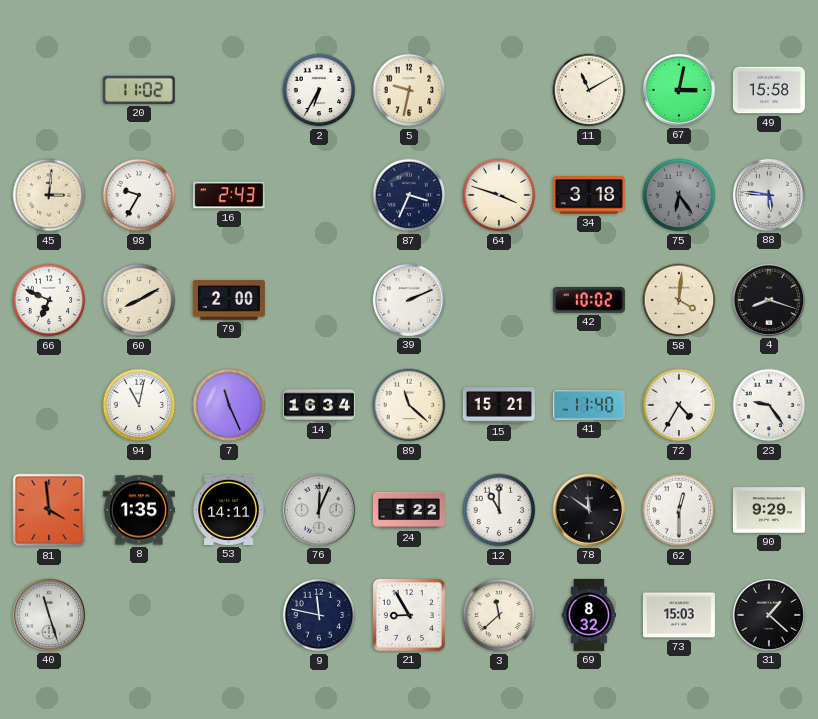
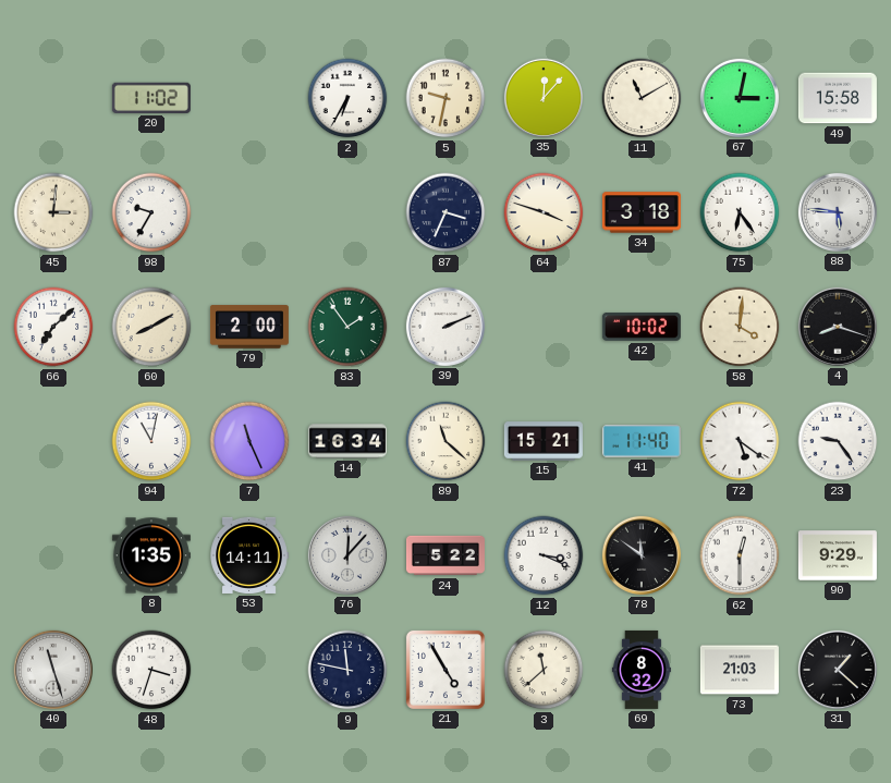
35: none -> 12:07
16: 2:43 -> none
75 dial: grey -> white
66: 6:49 -> 7:08
83: none -> 1:54
72: 4:35 -> 5:21
81: 3:59 -> none
76: 12:04 -> 12:07
12: 11:00 -> 3:19
48: none -> 3:33
21: 8:55 -> 4:55
73: 15:03 -> 21:03
